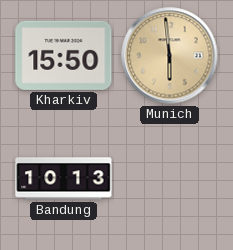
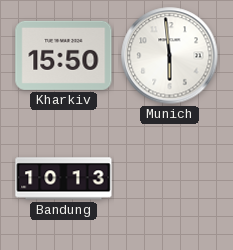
Munich dial: champagne -> white
